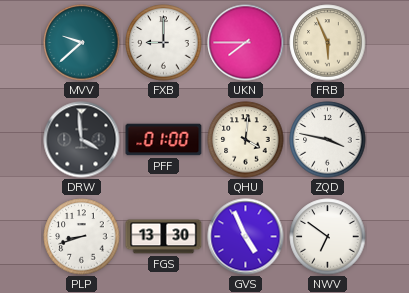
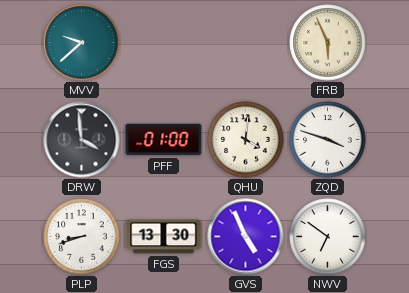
FXB: 9:00 -> none
UKN: 7:45 -> none
ZQD: 3:47 -> 3:48
